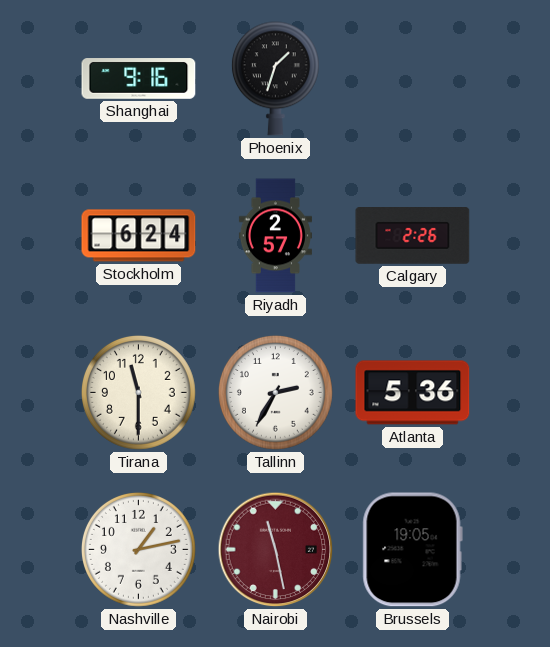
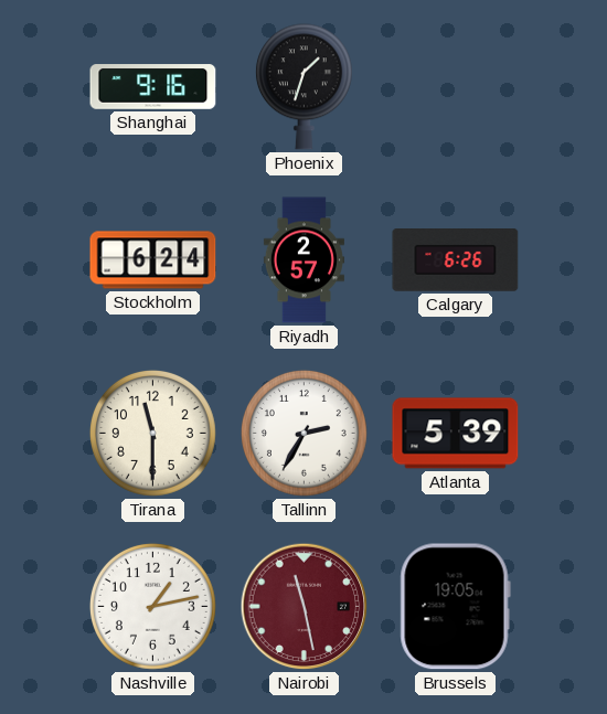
Calgary: 2:26 -> 6:26
Atlanta: 5:36 -> 5:39
